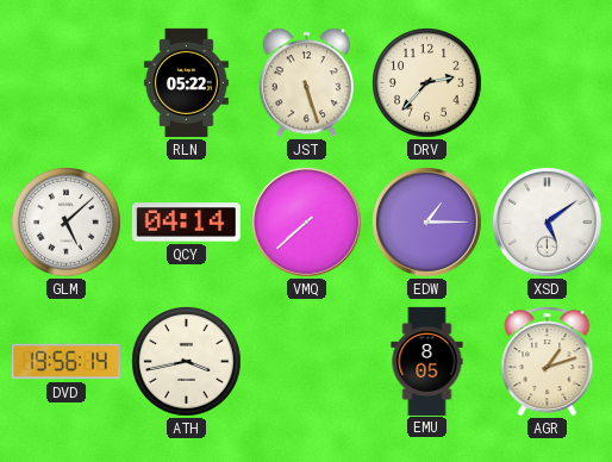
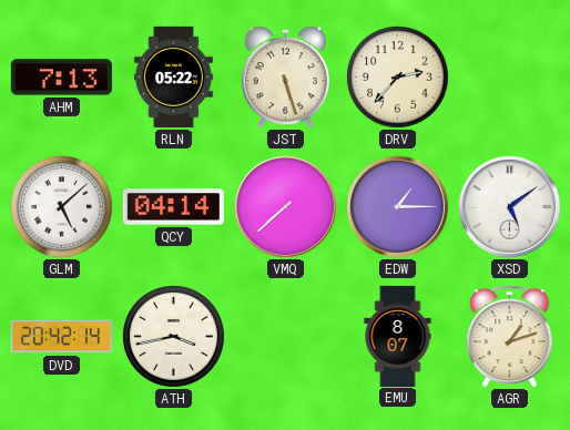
AHM: none -> 7:13
DVD: 19:56 -> 20:42
EMU: 8:05 -> 8:07
